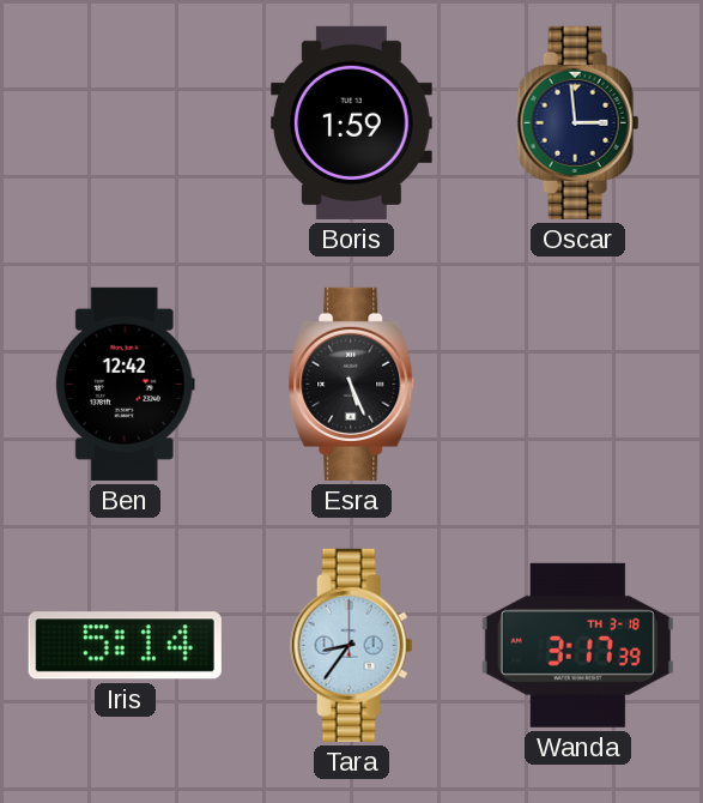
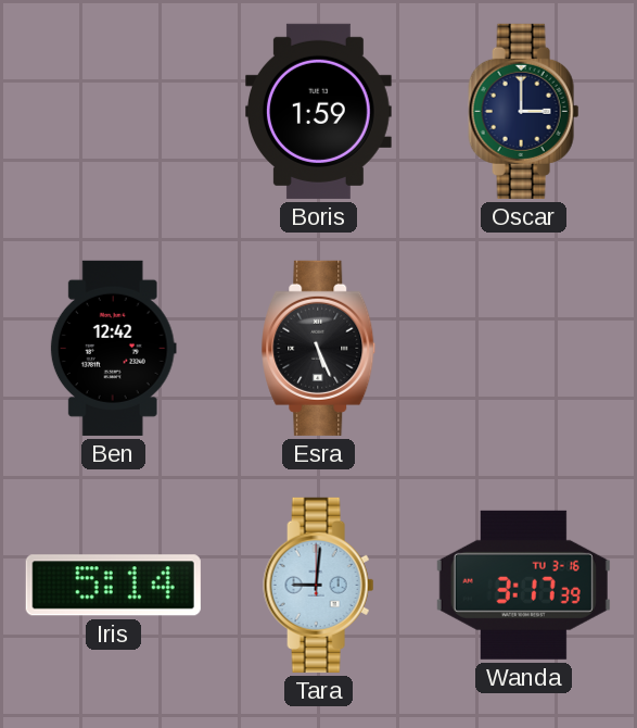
Oscar: 2:59 -> 3:00
Tara: 8:36 -> 9:01
Wanda date: TH 3-18 -> TU 3-16
